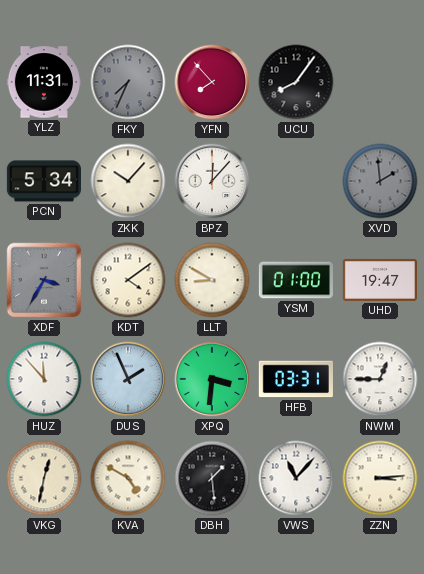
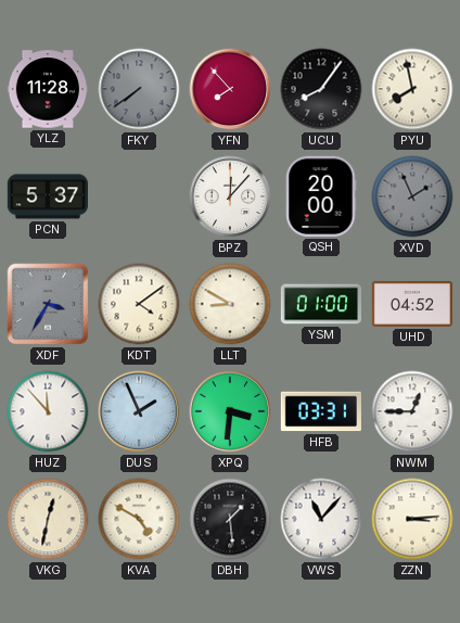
YLZ: 11:31 -> 11:28
FKY: 7:34 -> 7:39
PYU: none -> 7:58
PCN: 5:34 -> 5:37
ZKK: 10:07 -> none
QSH: none -> 20:00
XVD: 1:59 -> 1:56
UHD: 19:47 -> 04:52
